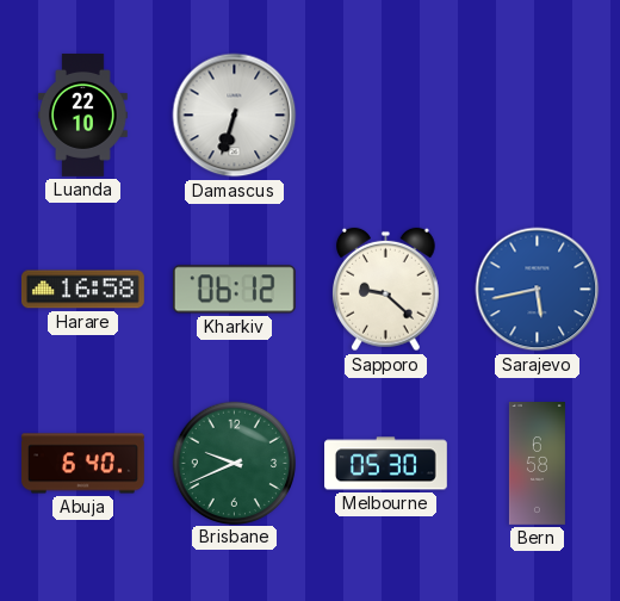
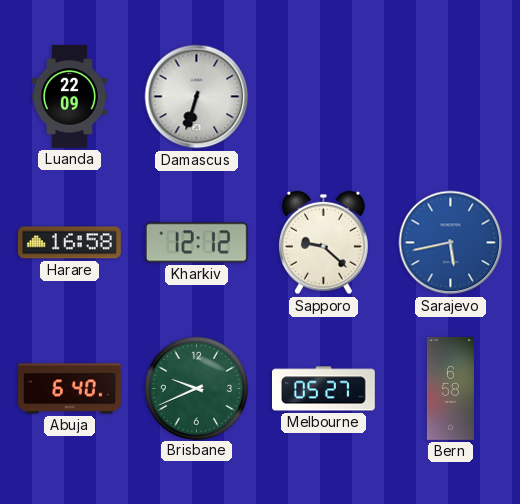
Luanda: 22:10 -> 22:09
Kharkiv: 06:12 -> 12:12
Melbourne: 05:30 -> 05:27
